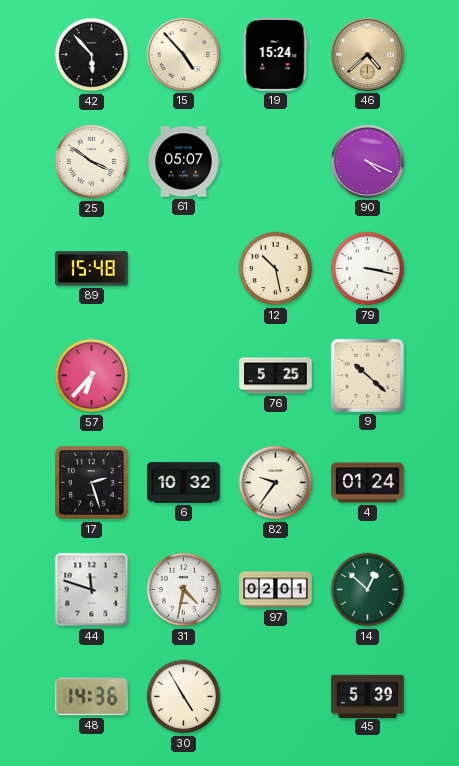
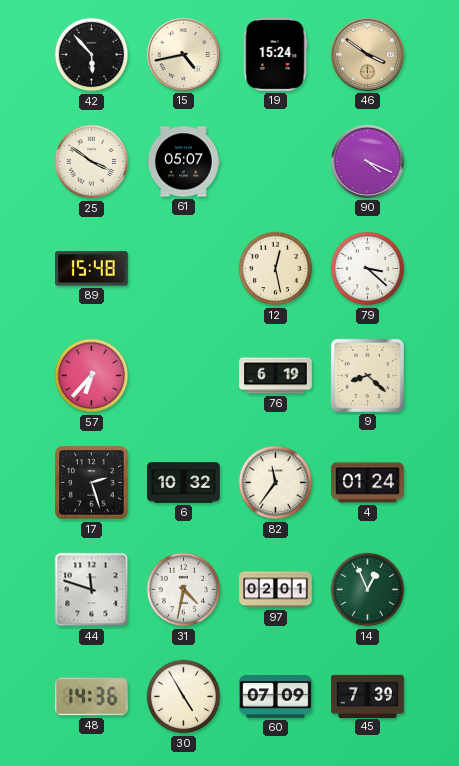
15: 4:53 -> 4:43
46: 4:38 -> 3:51
12: 10:28 -> 12:28
79: 3:17 -> 3:22
76: 5:25 -> 6:19
9: 10:22 -> 8:22
82: 9:36 -> 11:36
14: 12:52 -> 12:56
60: none -> 07:09
45: 5:39 -> 7:39
